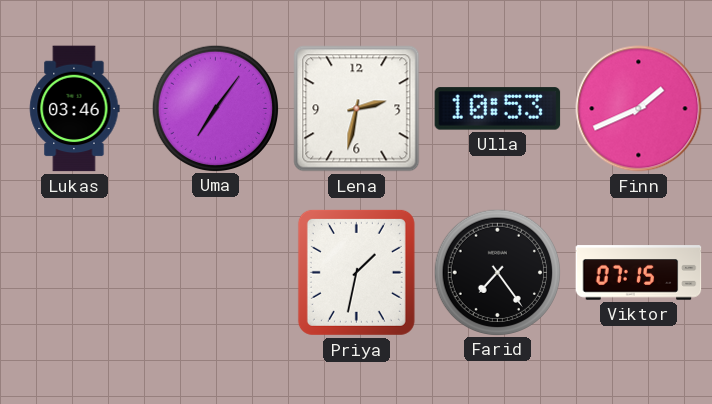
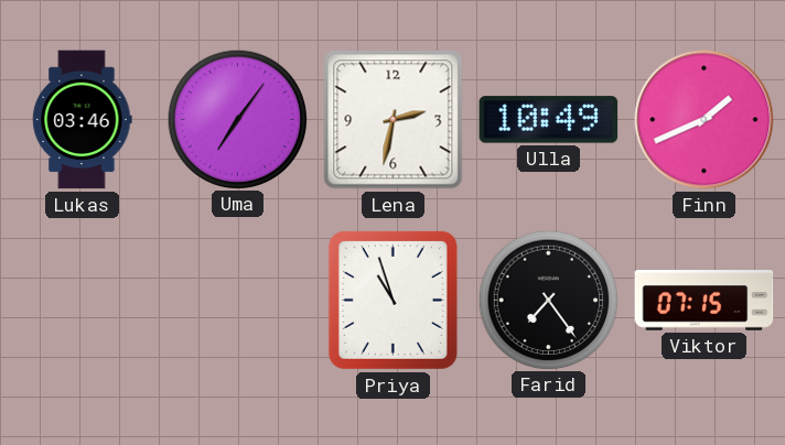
Ulla: 10:53 -> 10:49
Priya: 1:32 -> 10:57
